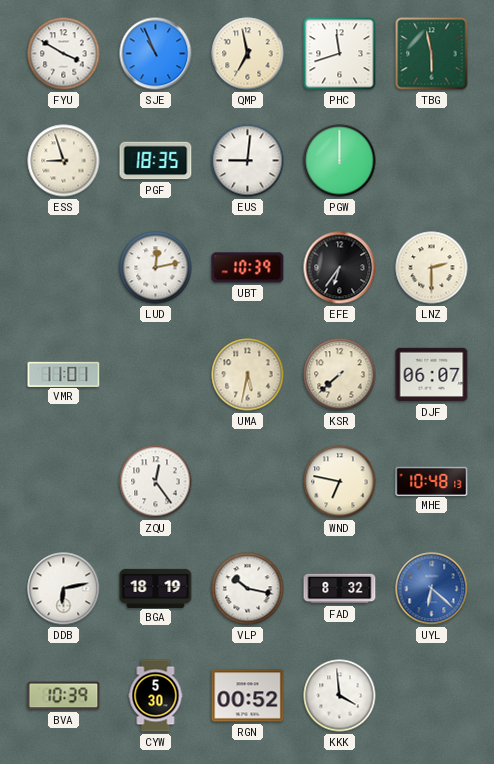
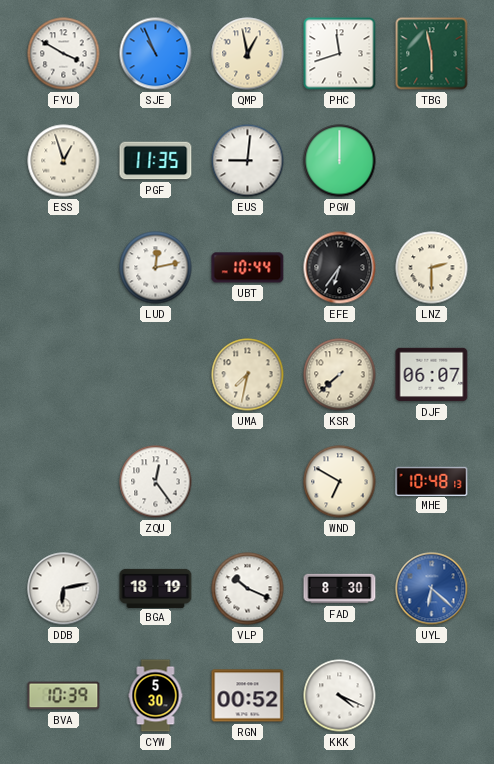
QMP: 6:58 -> 12:58
ESS: 8:57 -> 12:57
PGF: 18:35 -> 11:35
UBT: 10:39 -> 10:44
VMR: 11:01 -> none
UMA: 5:32 -> 7:32
WND: 6:47 -> 6:50
VLP: 10:17 -> 10:19
FAD: 8:32 -> 8:30
KKK: 3:59 -> 4:19
